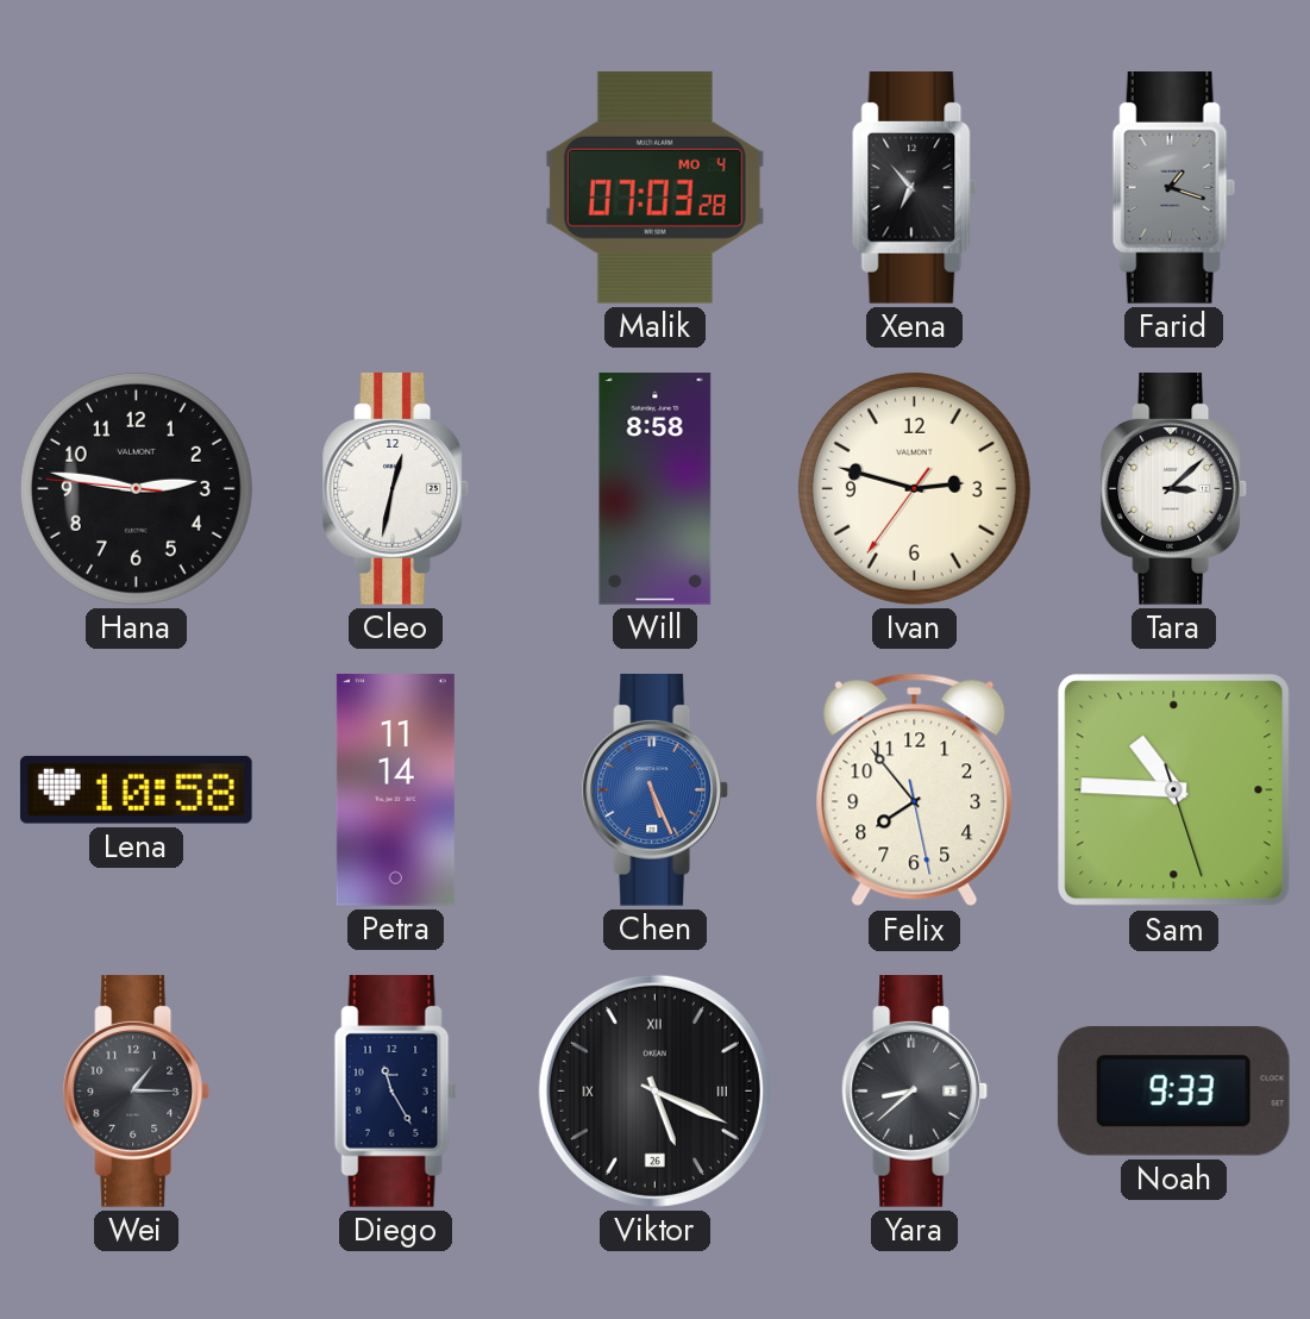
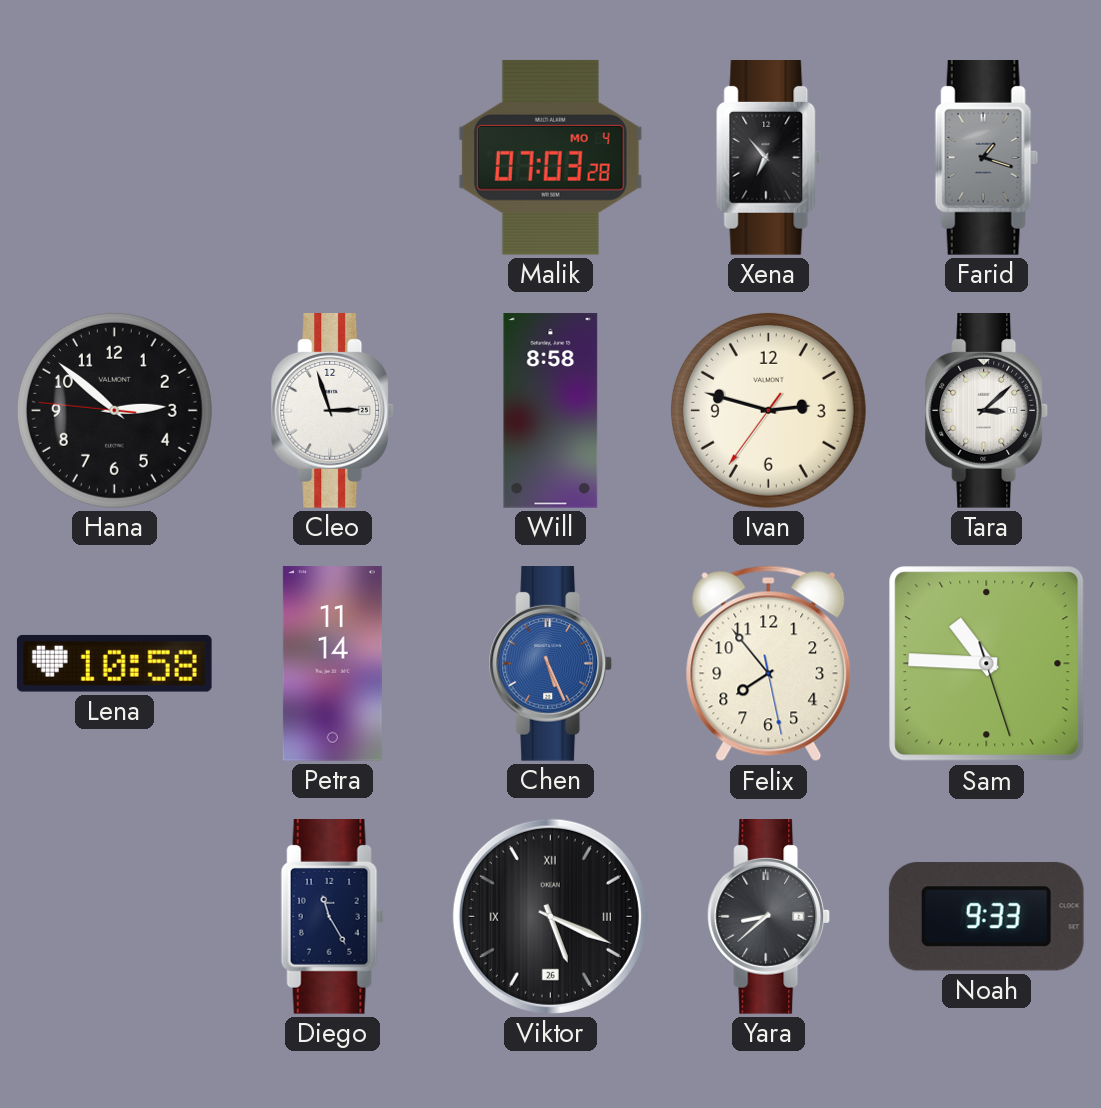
Hana: 2:46 -> 2:51
Cleo: 12:32 -> 2:57
Wei: 1:15 -> none
